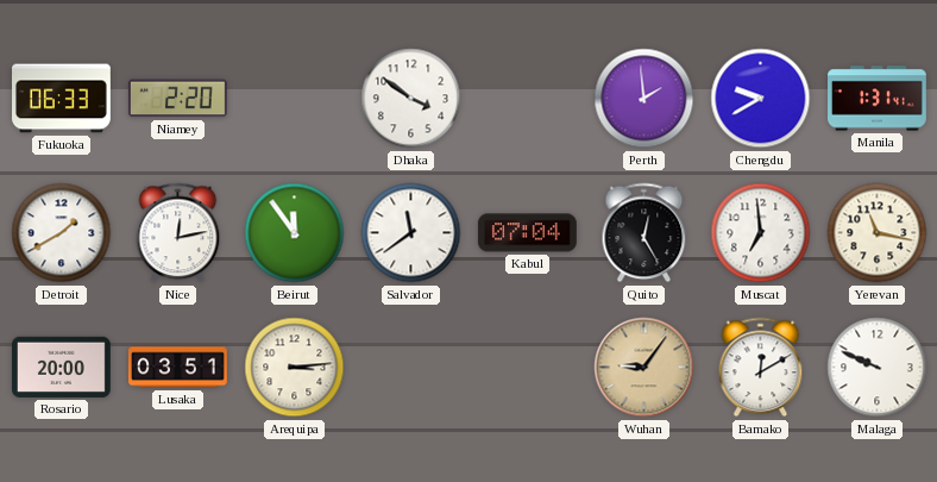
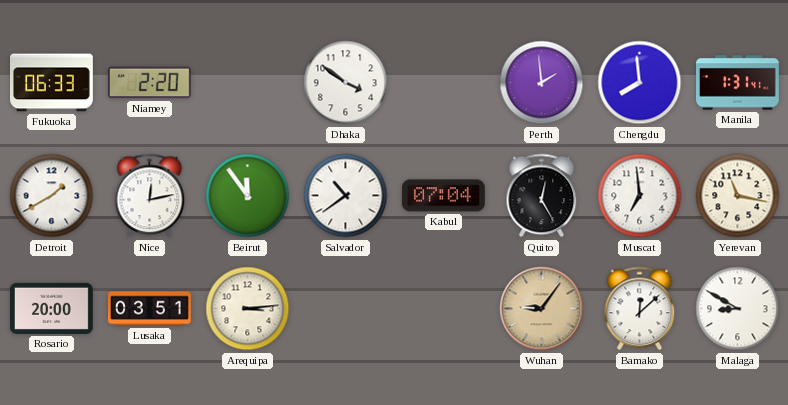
Chengdu: 9:40 -> 7:59
Salvador: 11:39 -> 10:39
Bamako: 12:10 -> 12:08
Malaga: 9:49 -> 8:50
